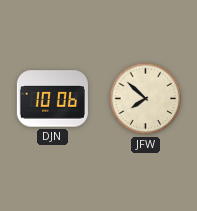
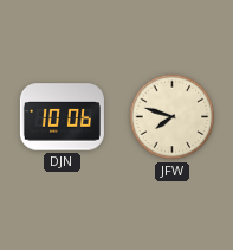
JFW: 7:52 -> 7:48
